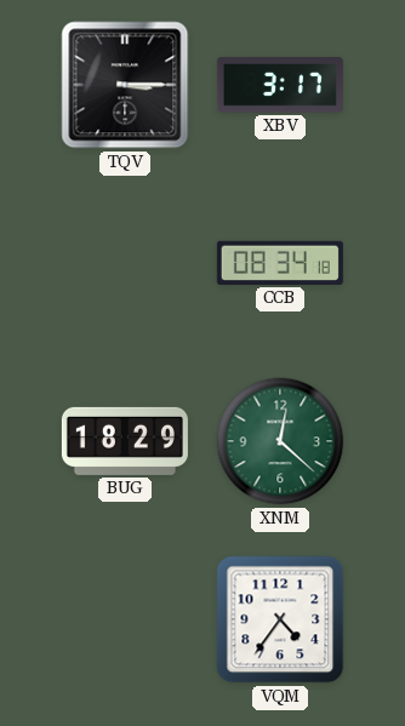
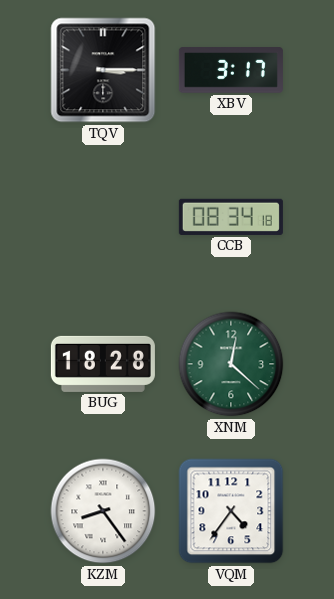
BUG: 18:29 -> 18:28
KZM: none -> 8:24
